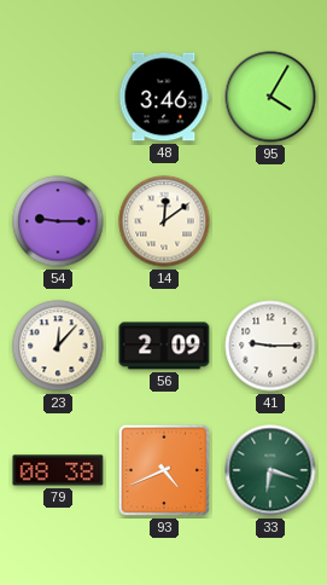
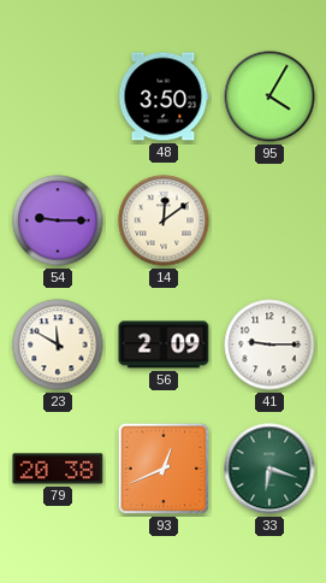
48: 3:46 -> 3:50
23: 12:07 -> 11:50
79: 08:38 -> 20:38
93: 4:41 -> 12:41
